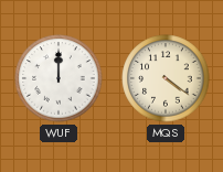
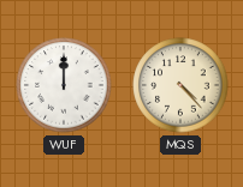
MQS: 4:21 -> 4:23
